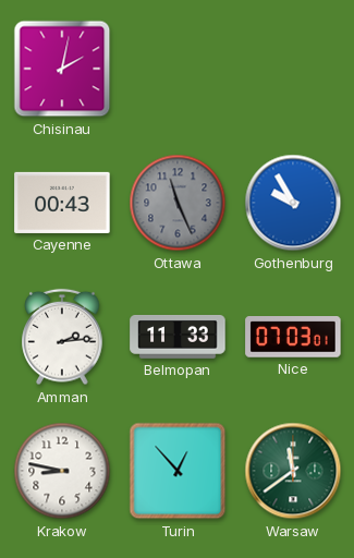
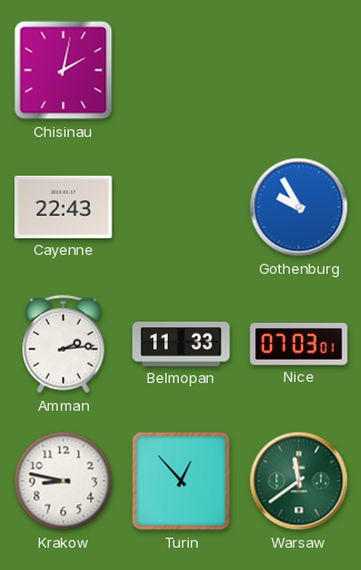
Cayenne: 00:43 -> 22:43
Ottawa: 11:26 -> none
